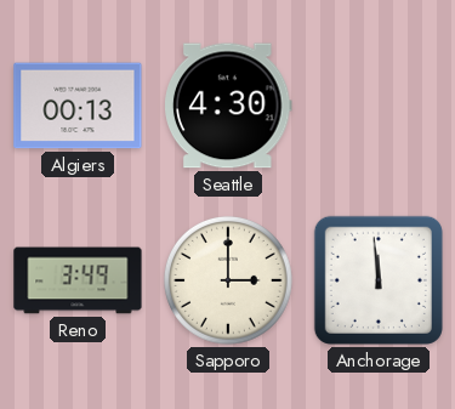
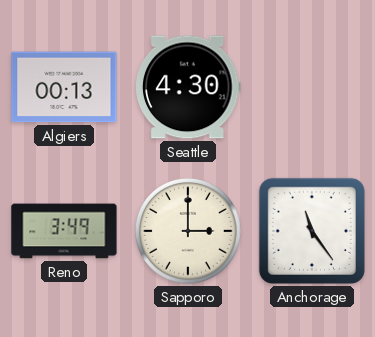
Anchorage: 11:59 -> 11:24
